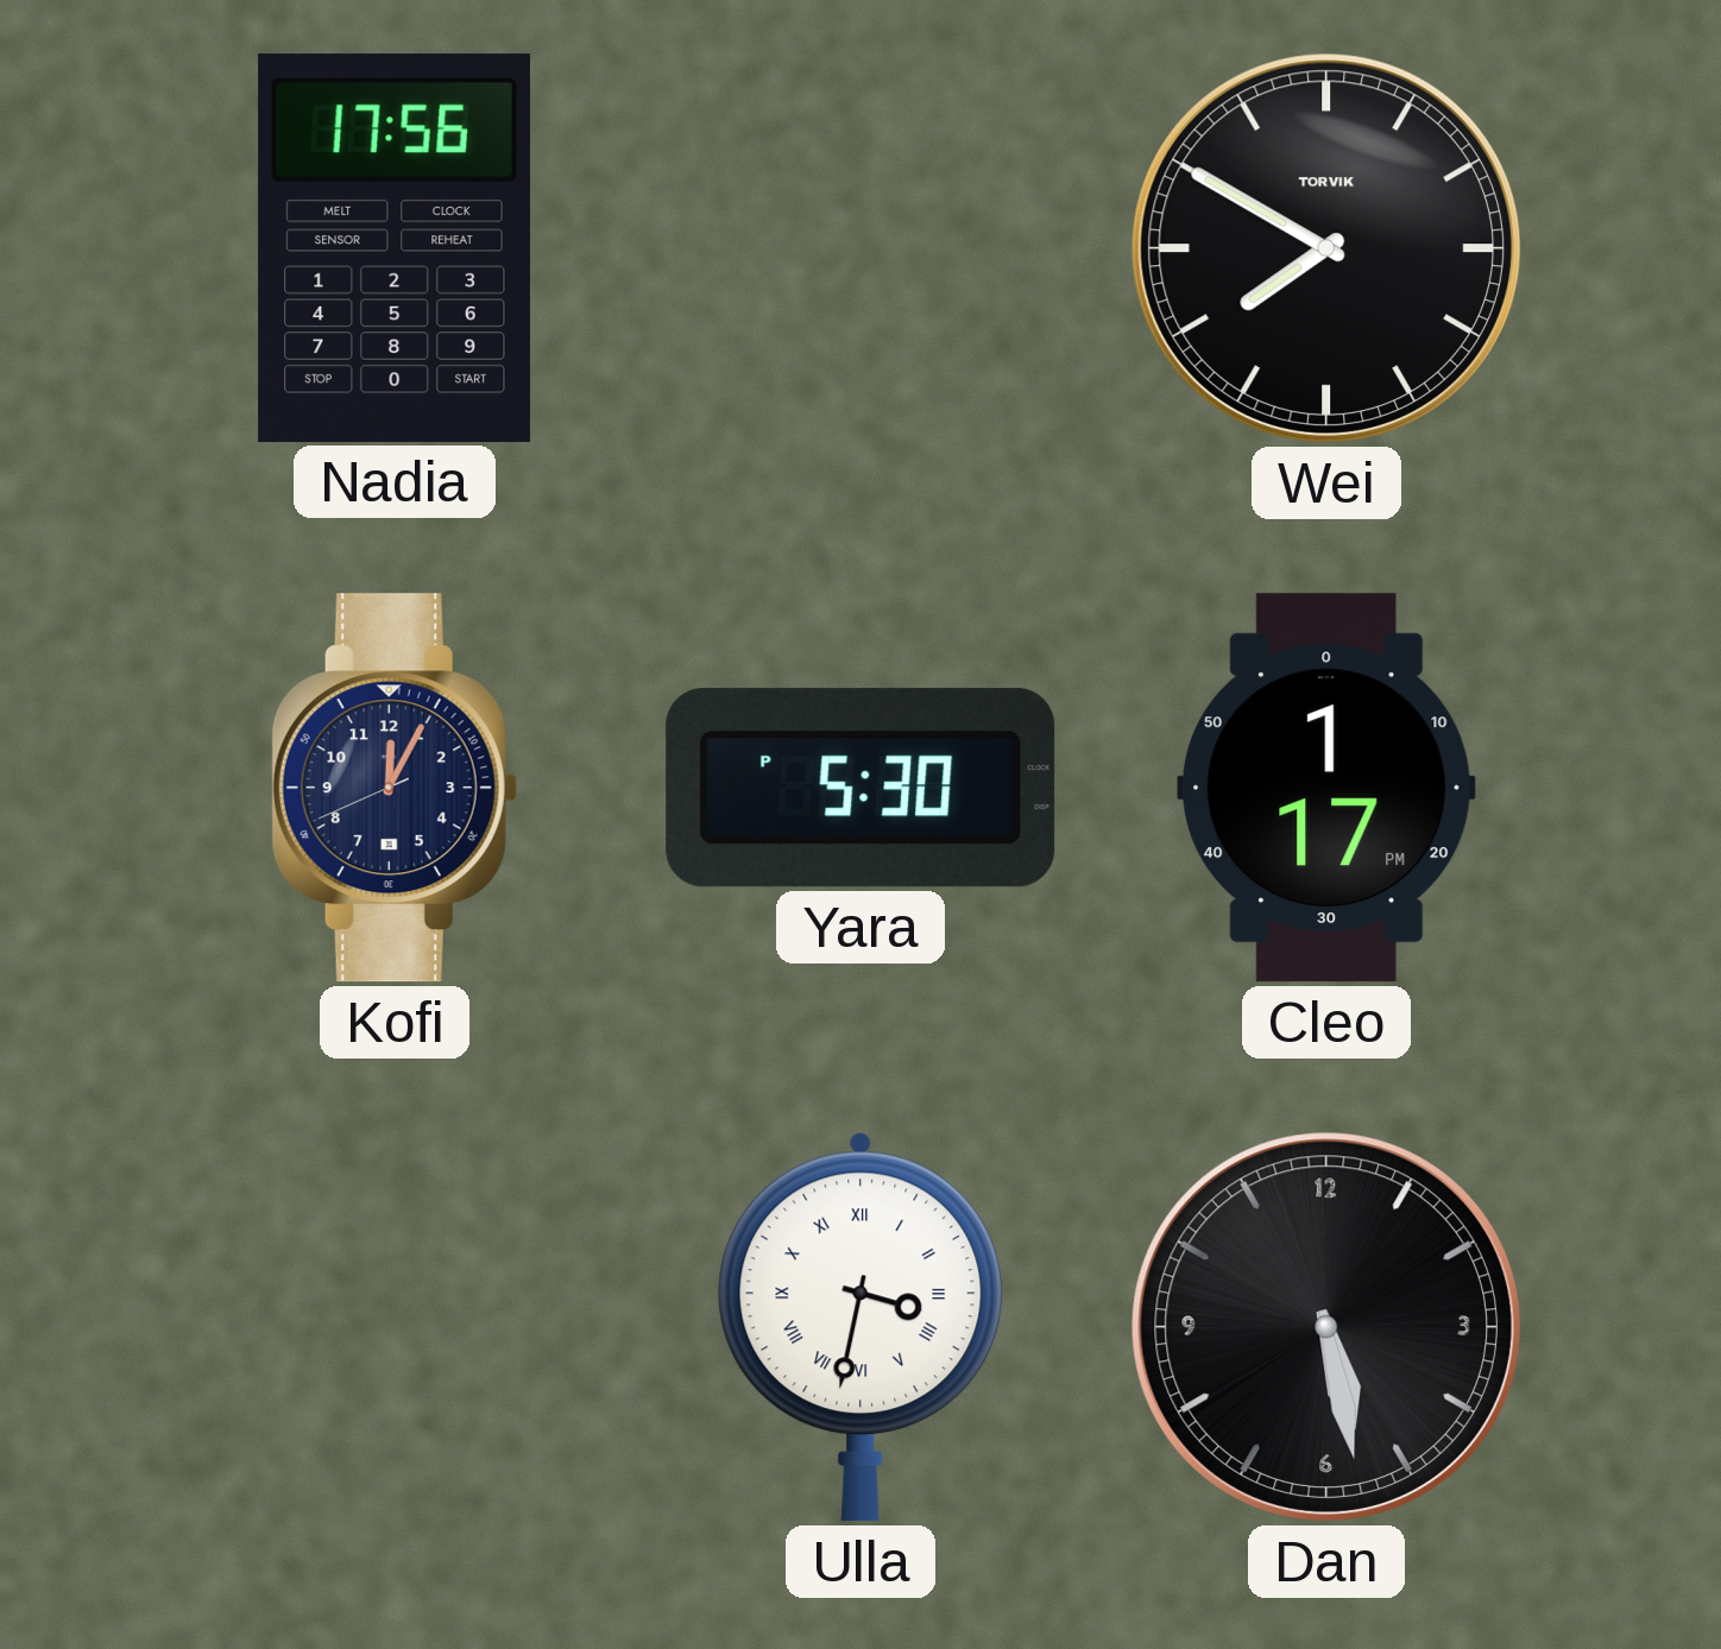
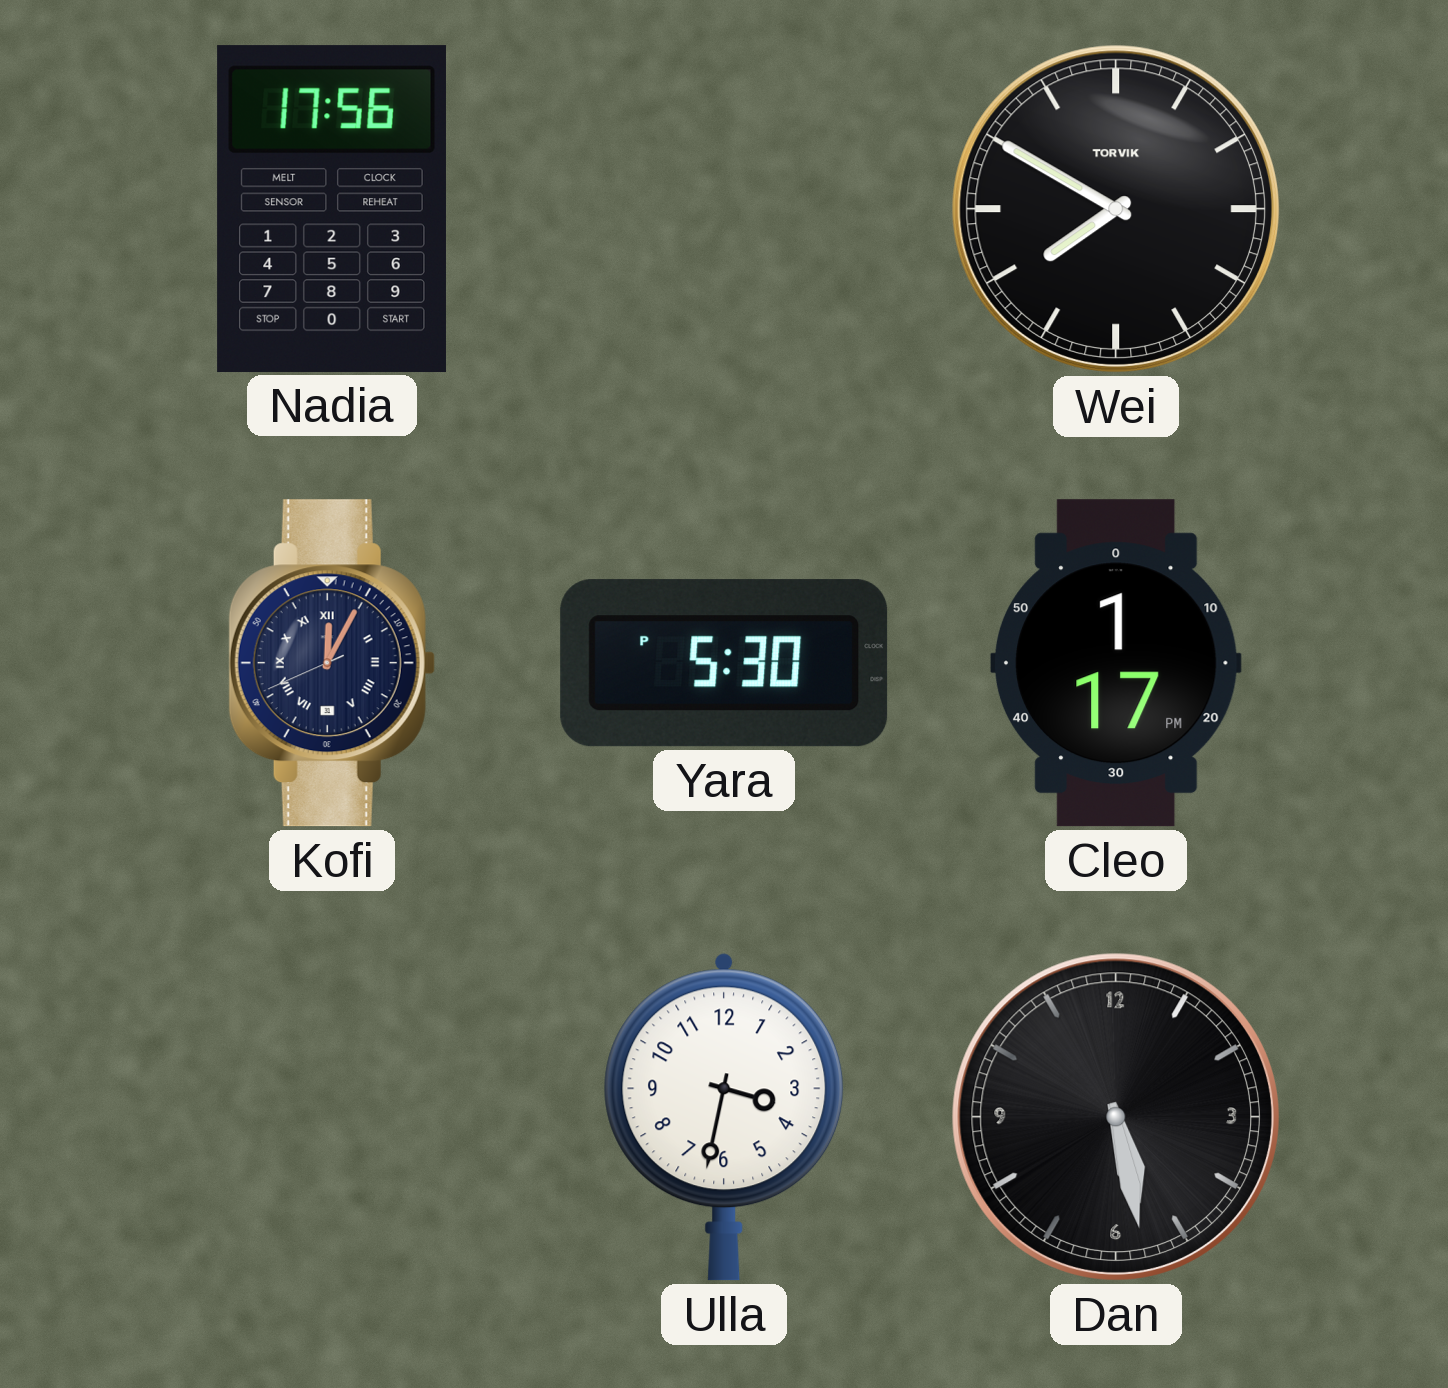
Kofi numerals: Arabic -> Roman
Ulla numerals: Roman -> Arabic
